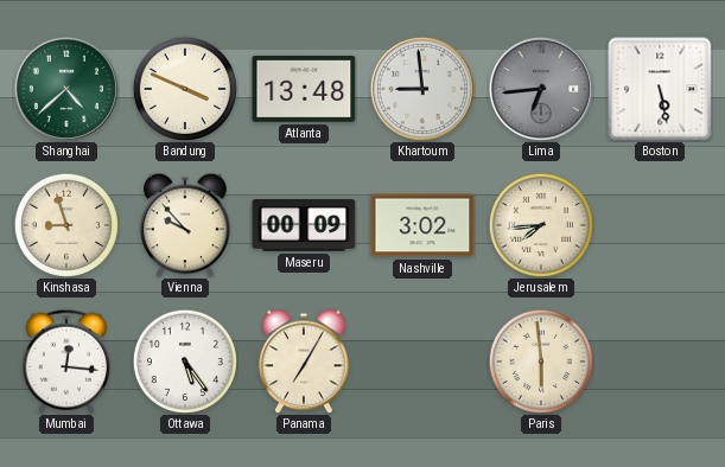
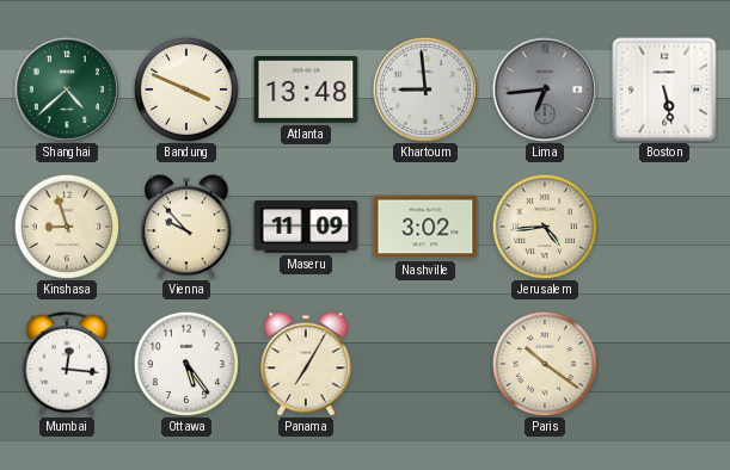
Maseru: 00:09 -> 11:09
Jerusalem: 7:44 -> 4:44
Paris: 5:59 -> 10:21
